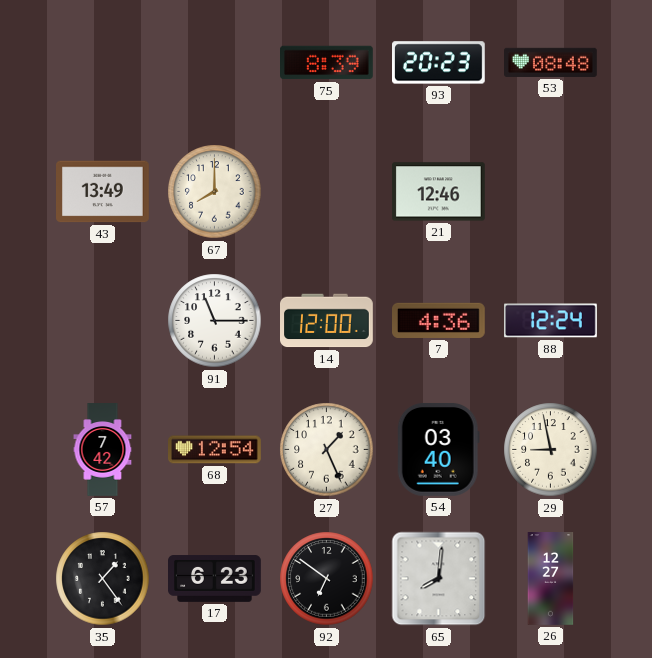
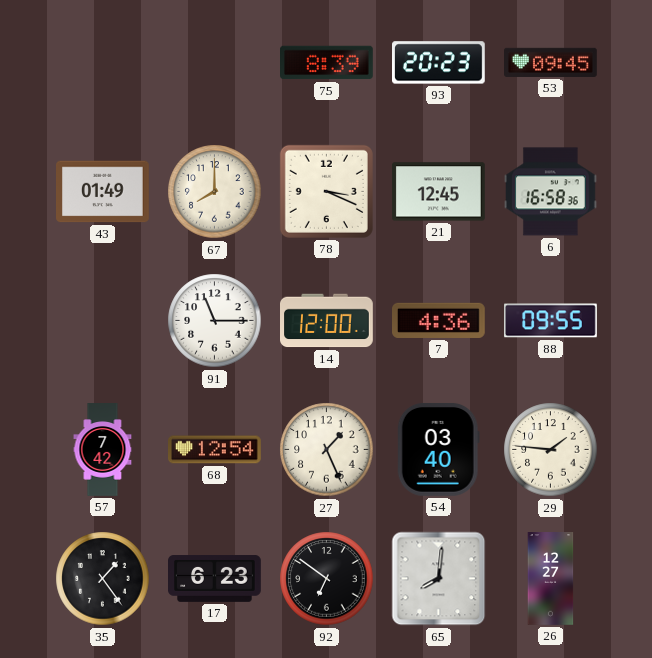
53: 08:48 -> 09:45
43: 13:49 -> 01:49
78: none -> 3:19
21: 12:46 -> 12:45
6: none -> 16:58
88: 12:24 -> 09:55
29: 8:58 -> 1:46
